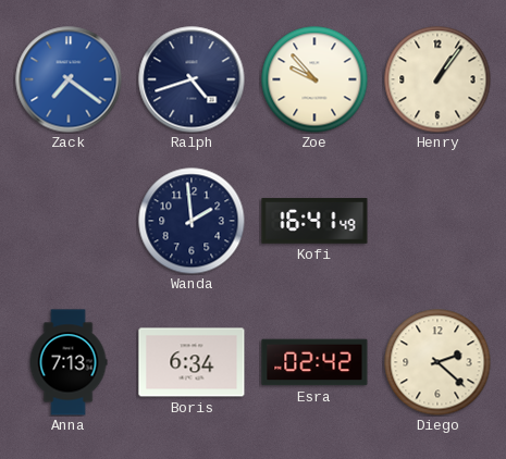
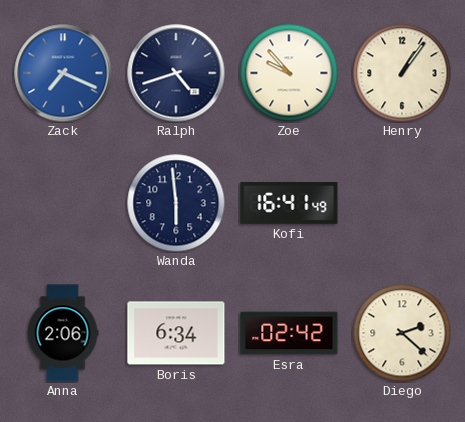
Zack: 7:21 -> 7:19
Wanda: 1:59 -> 5:59
Anna: 7:13 -> 2:06
